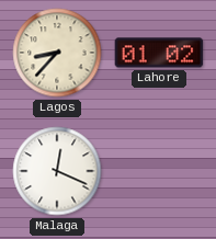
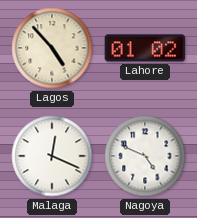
Lagos: 8:37 -> 4:53
Nagoya: none -> 4:49
